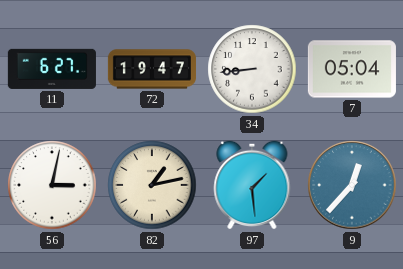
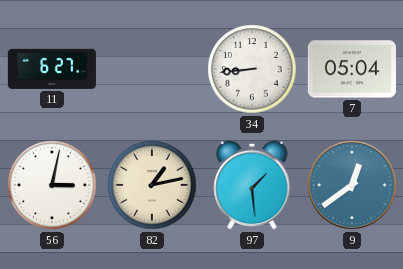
72: 19:47 -> none
9: 12:37 -> 12:39
